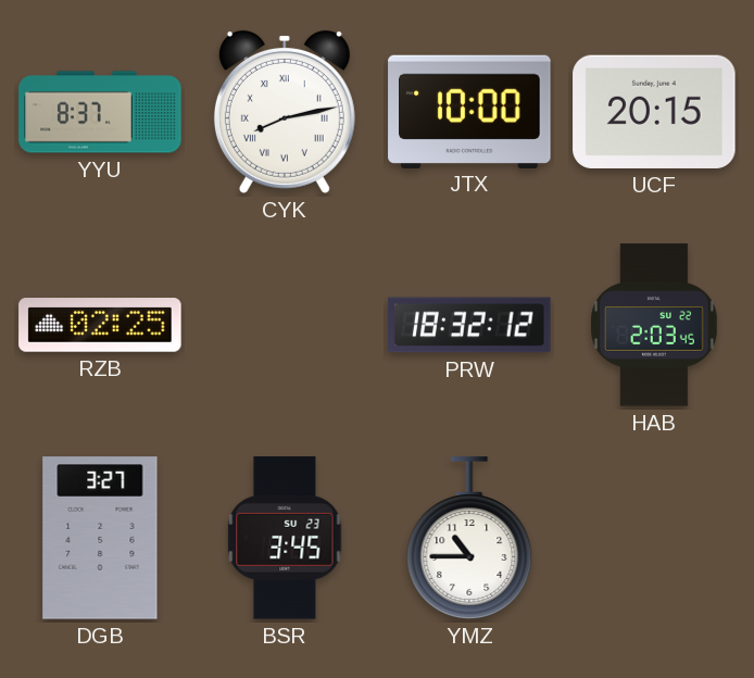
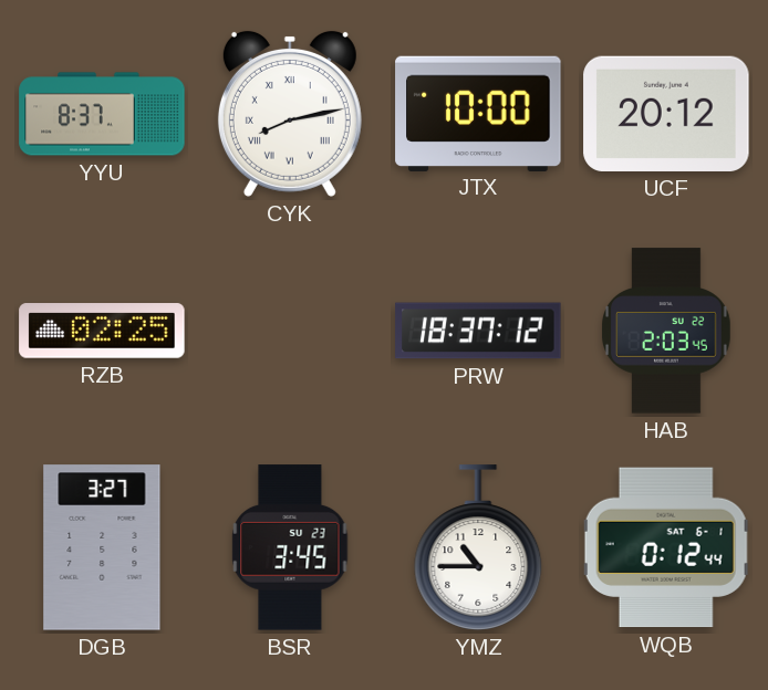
UCF: 20:15 -> 20:12
PRW: 18:32 -> 18:37
WQB: none -> 0:12
